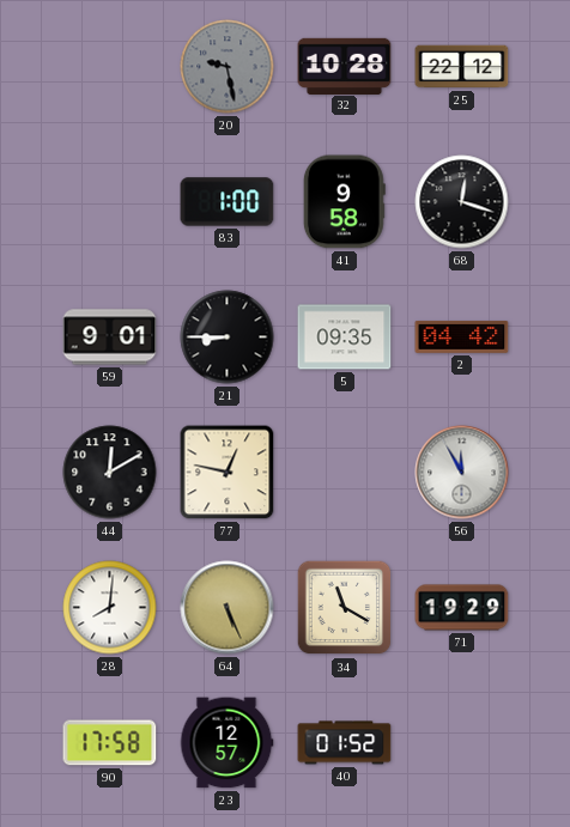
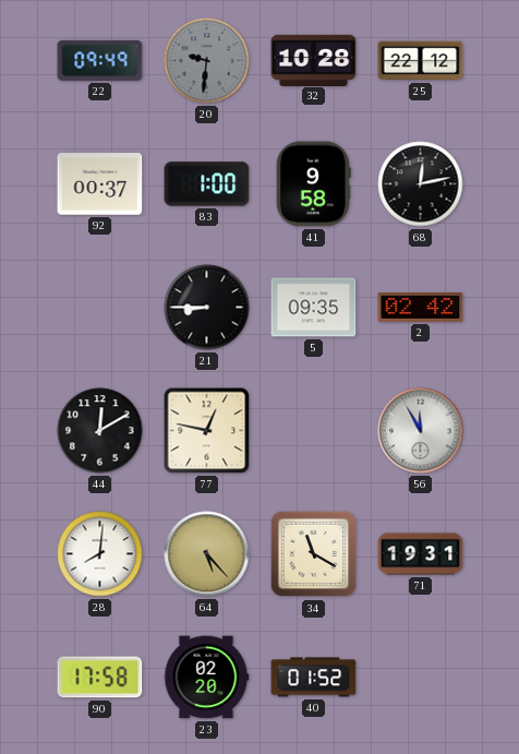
22: none -> 09:49
20: 9:28 -> 9:31
92: none -> 00:37
68: 12:18 -> 12:13
59: 9:01 -> none
2: 04:42 -> 02:42
64: 5:26 -> 5:23
71: 19:29 -> 19:31
23: 12:57 -> 02:20
